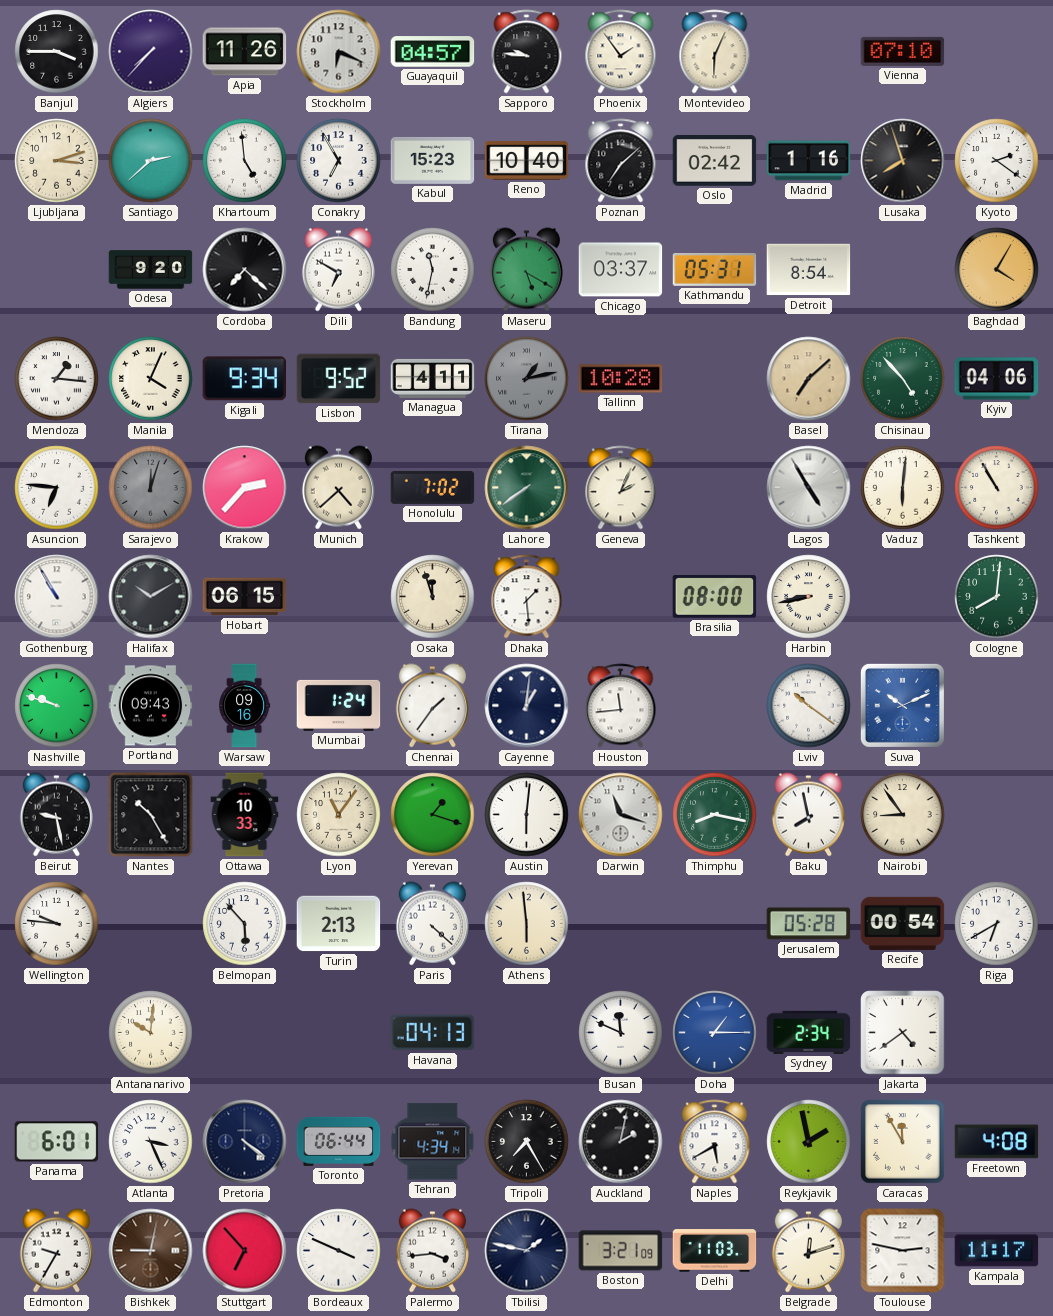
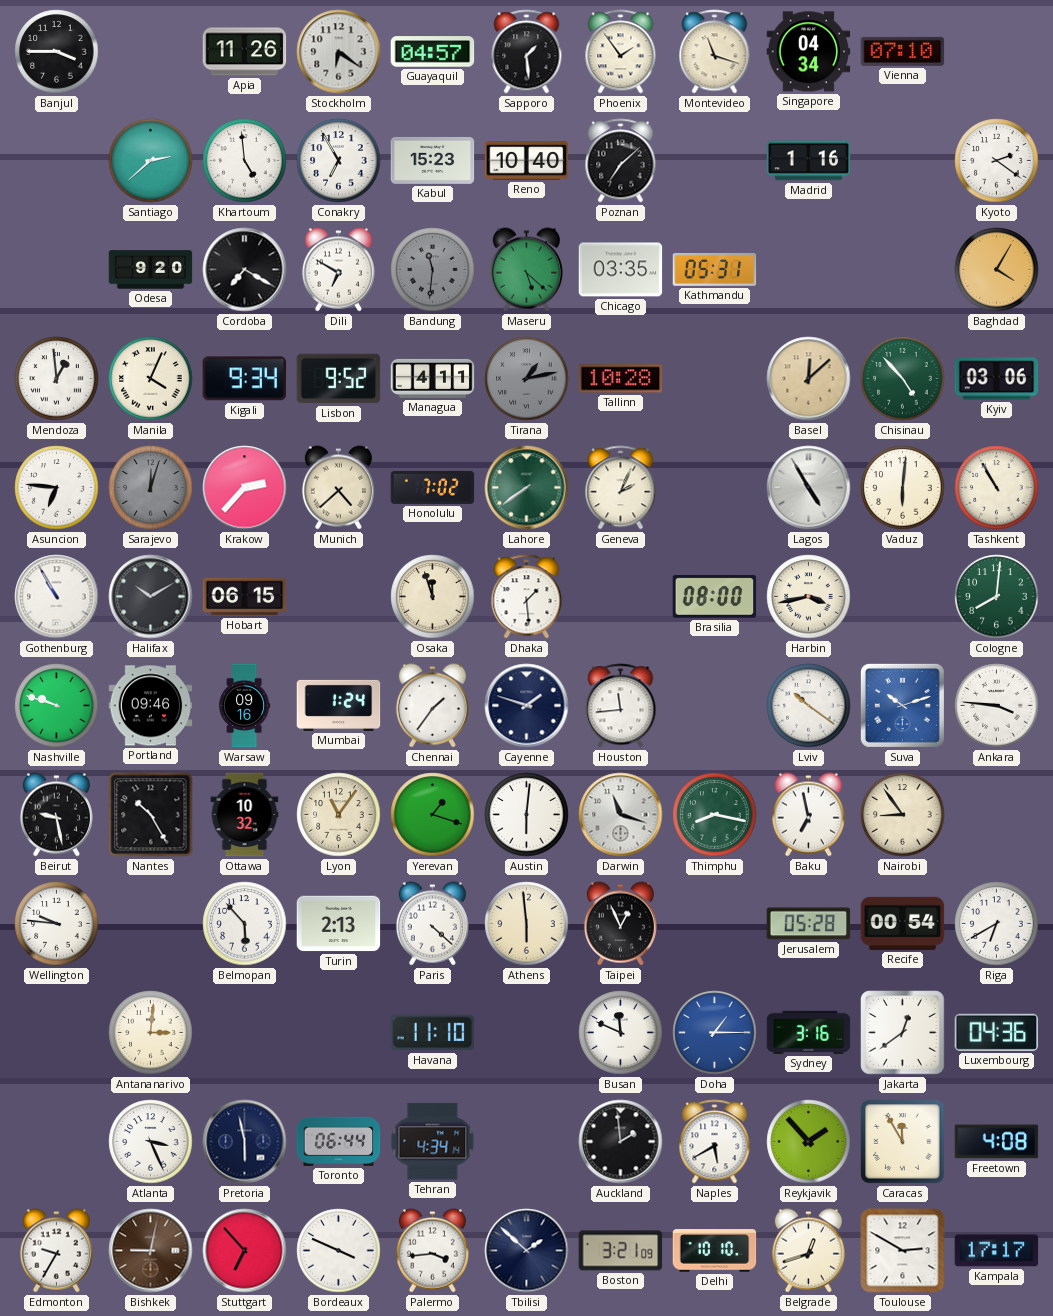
Algiers: 7:37 -> none
Stockholm: 6:19 -> 6:21
Sapporo: 9:46 -> 1:29
Montevideo: 6:04 -> 11:18
Singapore: none -> 04:34
Ljubljana: 3:12 -> none
Oslo: 02:42 -> none
Lusaka: 7:57 -> none
Cordoba: 7:22 -> 7:20
Bandung: 11:32 -> 11:31
Bandung dial: white -> grey
Maseru: 5:20 -> 5:22
Chicago: 03:37 -> 03:35
Detroit: 8:54 -> none
Mendoza: 1:16 -> 12:59
Basel: 7:08 -> 12:08
Kyiv: 04:06 -> 03:06
Harbin: 8:43 -> 3:43
Portland: 09:43 -> 09:46
Cayenne: 1:01 -> 1:48
Suva: 10:11 -> 10:12
Ankara: none -> 3:46
Ottawa: 10:33 -> 10:32
Baku: 7:58 -> 6:58
Taipei: none -> 12:56
Antananarivo: 10:01 -> 3:01
Havana: 04:13 -> 11:10
Sydney: 2:34 -> 3:16
Jakarta: 4:39 -> 12:39
Luxembourg: none -> 04:36
Panama: 6:01 -> none
Pretoria: 4:21 -> 5:58
Tripoli: 7:25 -> none
Auckland: 2:02 -> 1:59
Reykjavik: 1:58 -> 1:53
Tbilisi: 1:47 -> 1:52
Delhi: 11:03 -> 10:10
Belgrade: 12:12 -> 12:42
Toulouse: 2:47 -> 2:50
Kampala: 11:17 -> 17:17
